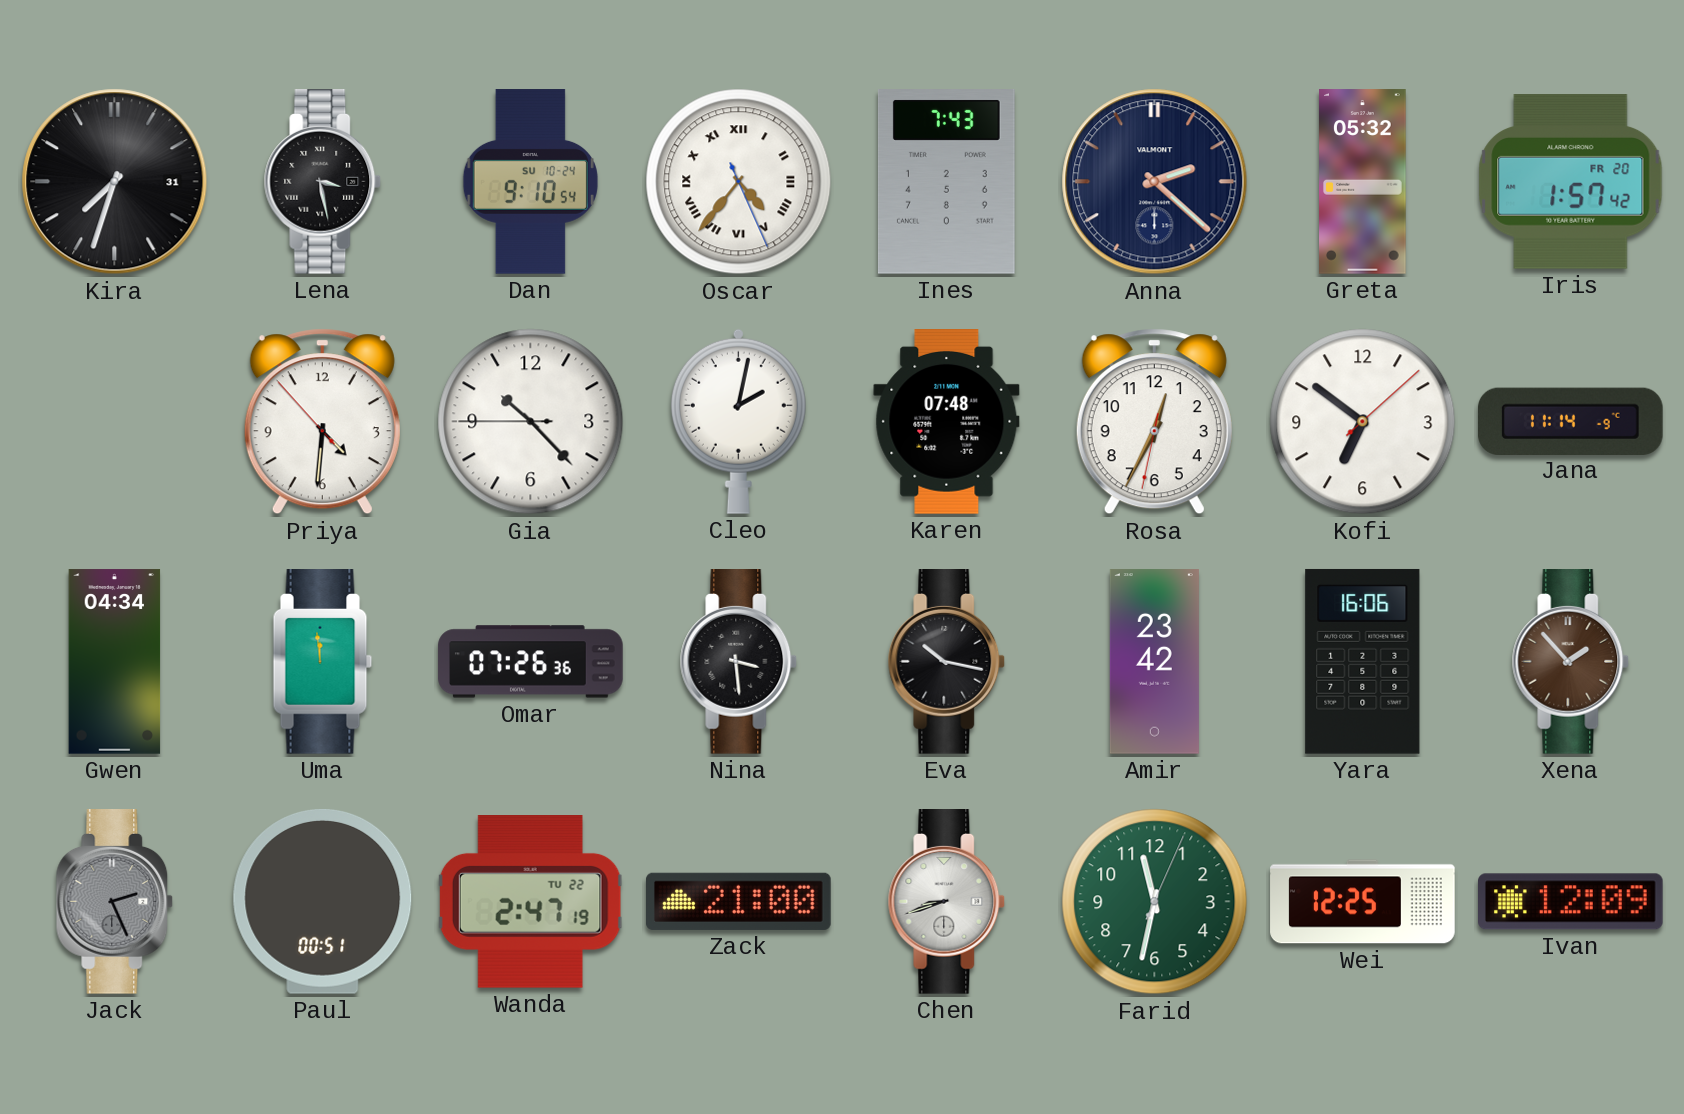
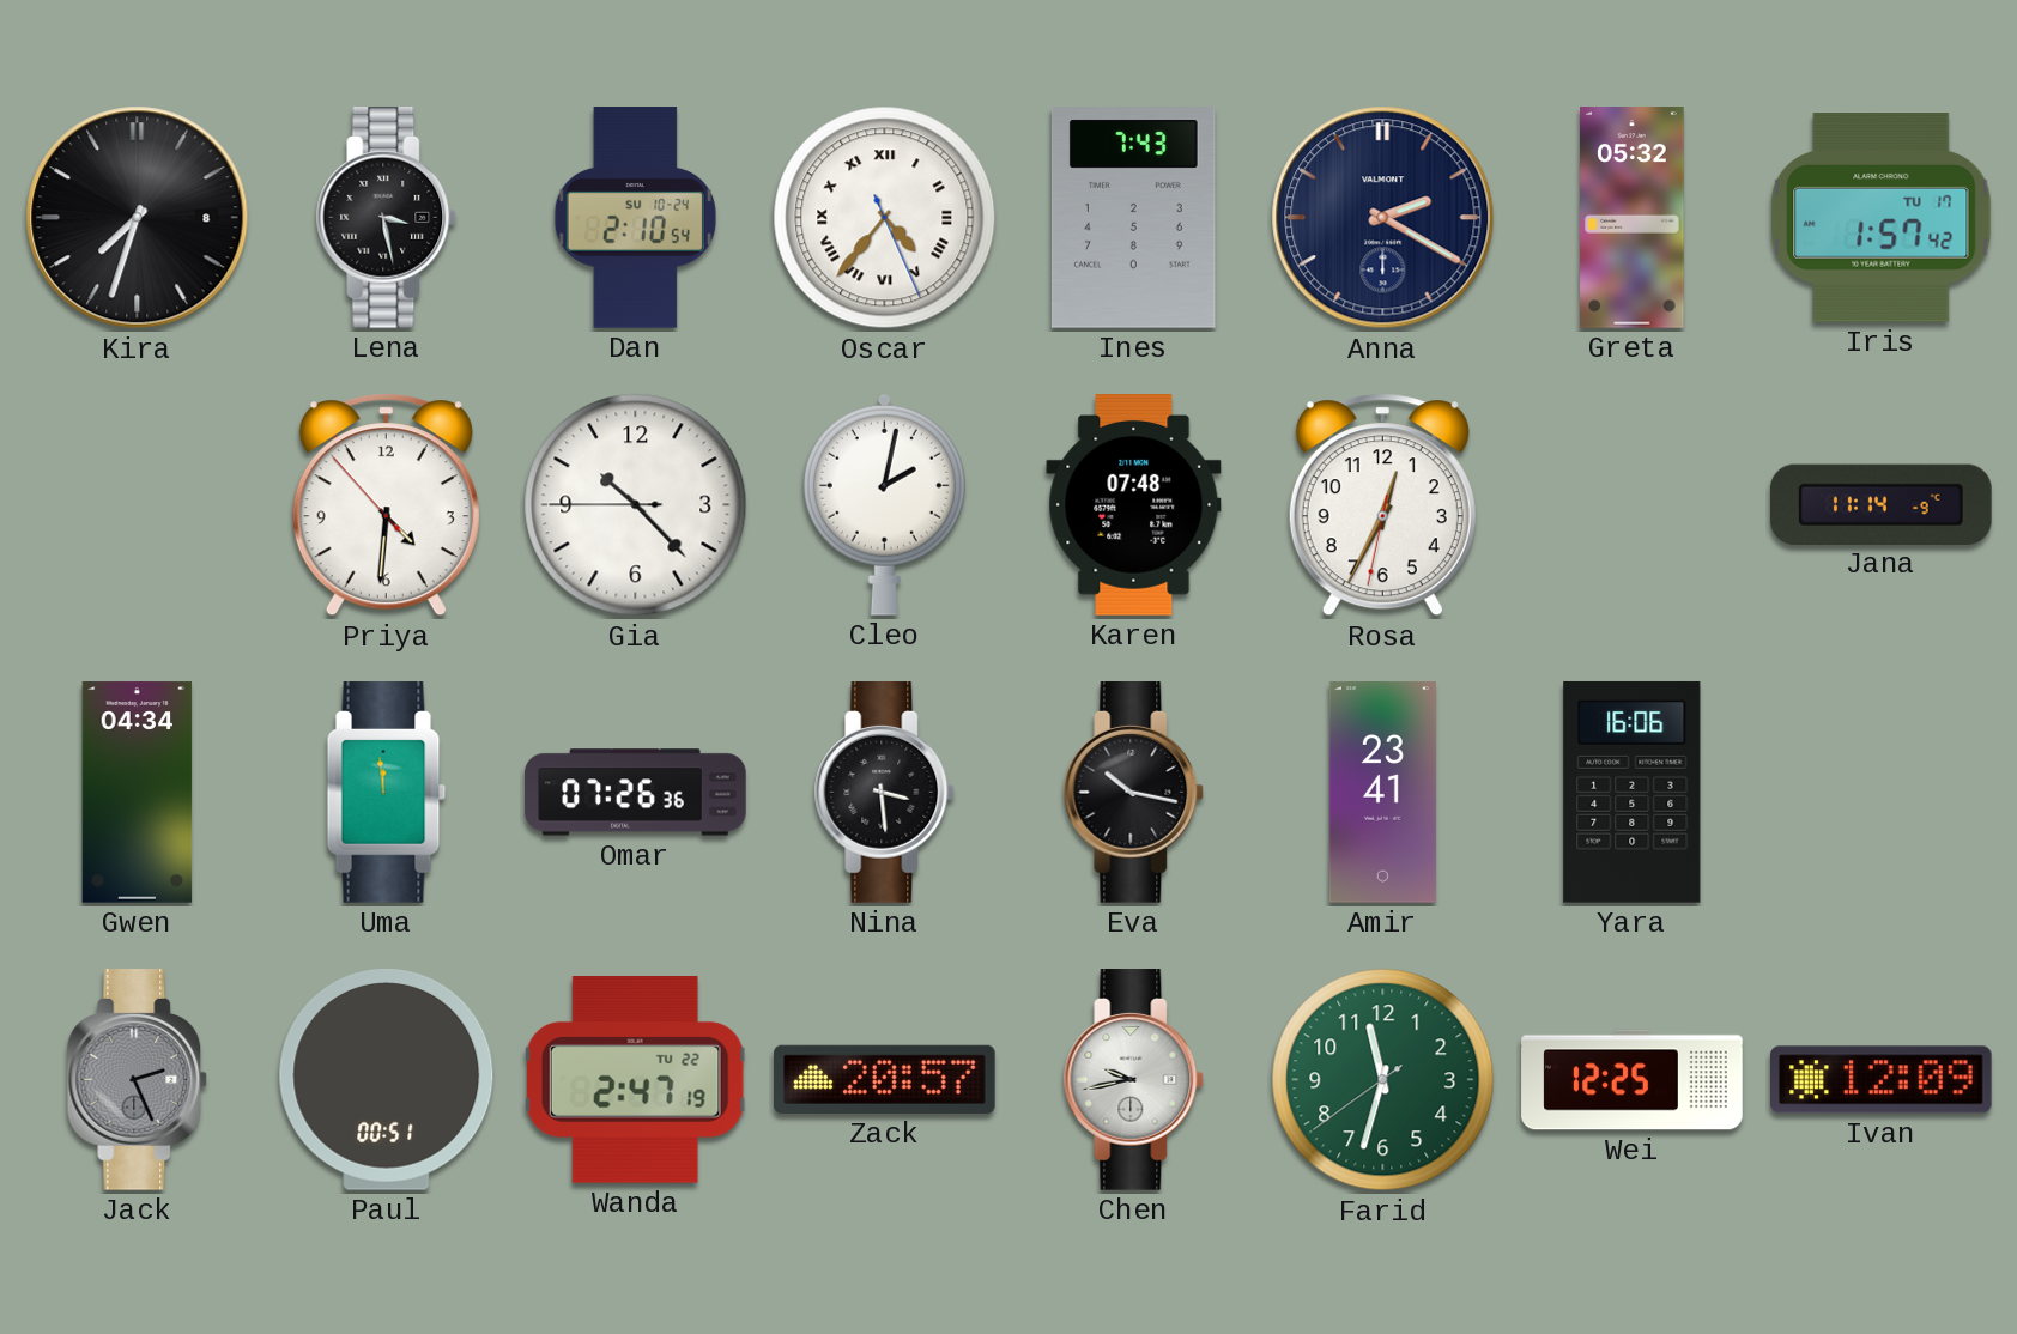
Kira date: 31 -> 8
Dan: 9:10 -> 2:10
Anna: 2:22 -> 2:20
Iris date: FR 20 -> TU 17
Kofi: 6:51 -> none
Amir: 23:42 -> 23:41
Xena: 1:53 -> none
Zack: 21:00 -> 20:57
Chen: 8:42 -> 9:43
Farid: 11:32:04 -> 11:32:39
